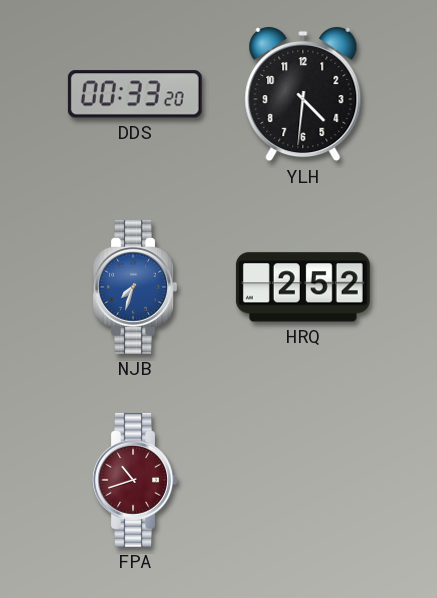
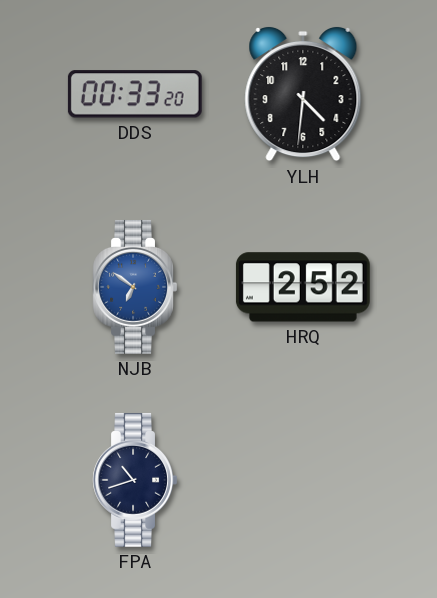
NJB: 7:33 -> 6:51
FPA dial: burgundy -> navy
